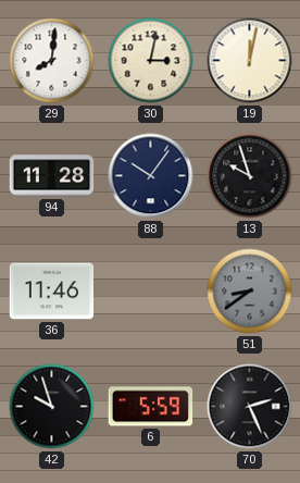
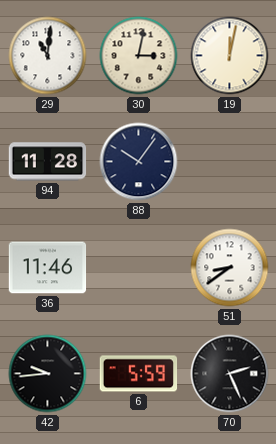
29: 8:01 -> 11:01
13: 9:57 -> none
51 dial: grey -> white
42: 9:57 -> 9:44
